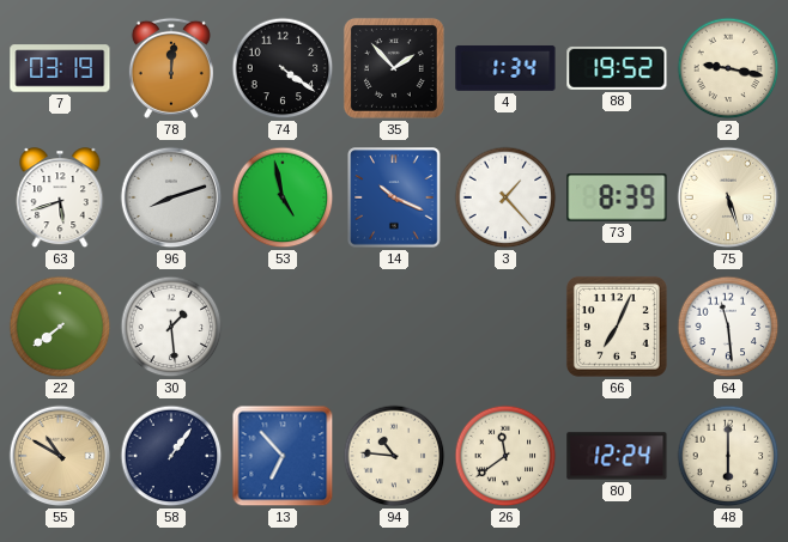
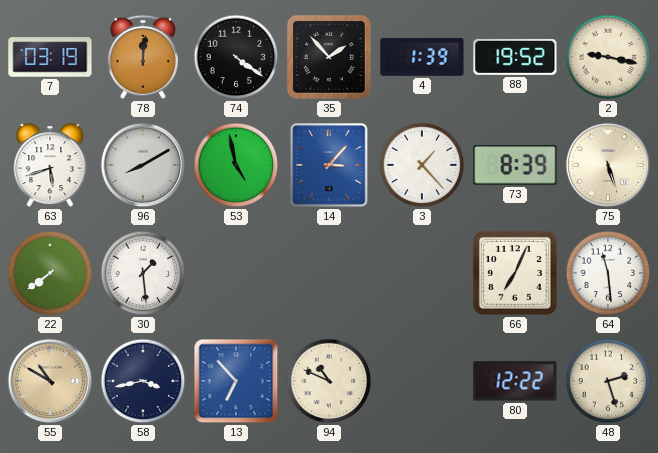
4: 1:34 -> 1:39
96: 8:12 -> 8:10
14: 10:19 -> 3:07
58: 1:06 -> 3:43
94: 10:46 -> 10:49
26: 11:39 -> none
80: 12:24 -> 12:22
48: 6:00 -> 2:27
